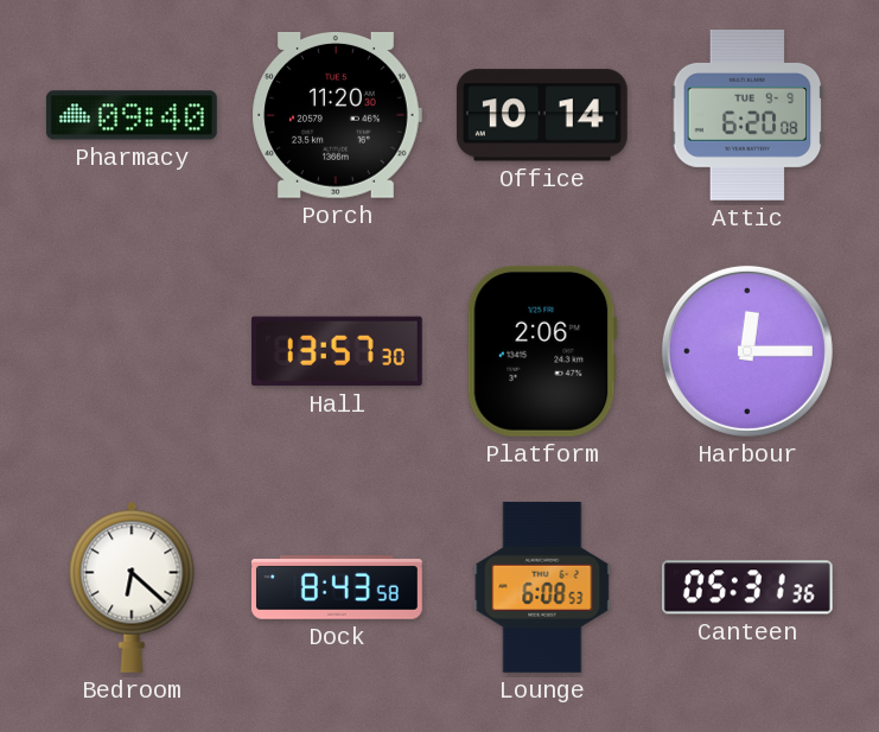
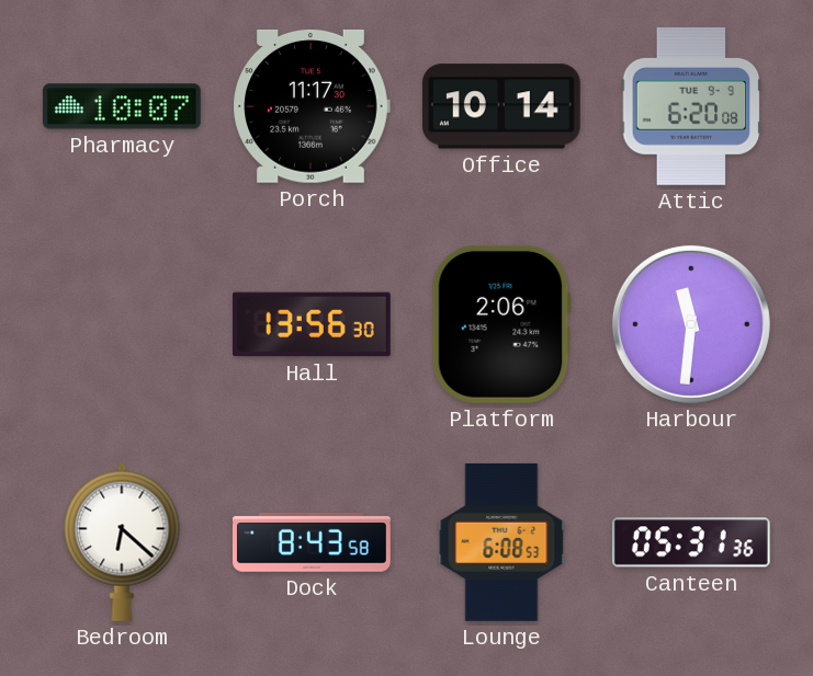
Pharmacy: 09:40 -> 10:07
Porch: 11:20 -> 11:17
Hall: 13:57 -> 13:56
Harbour: 12:15 -> 11:31
